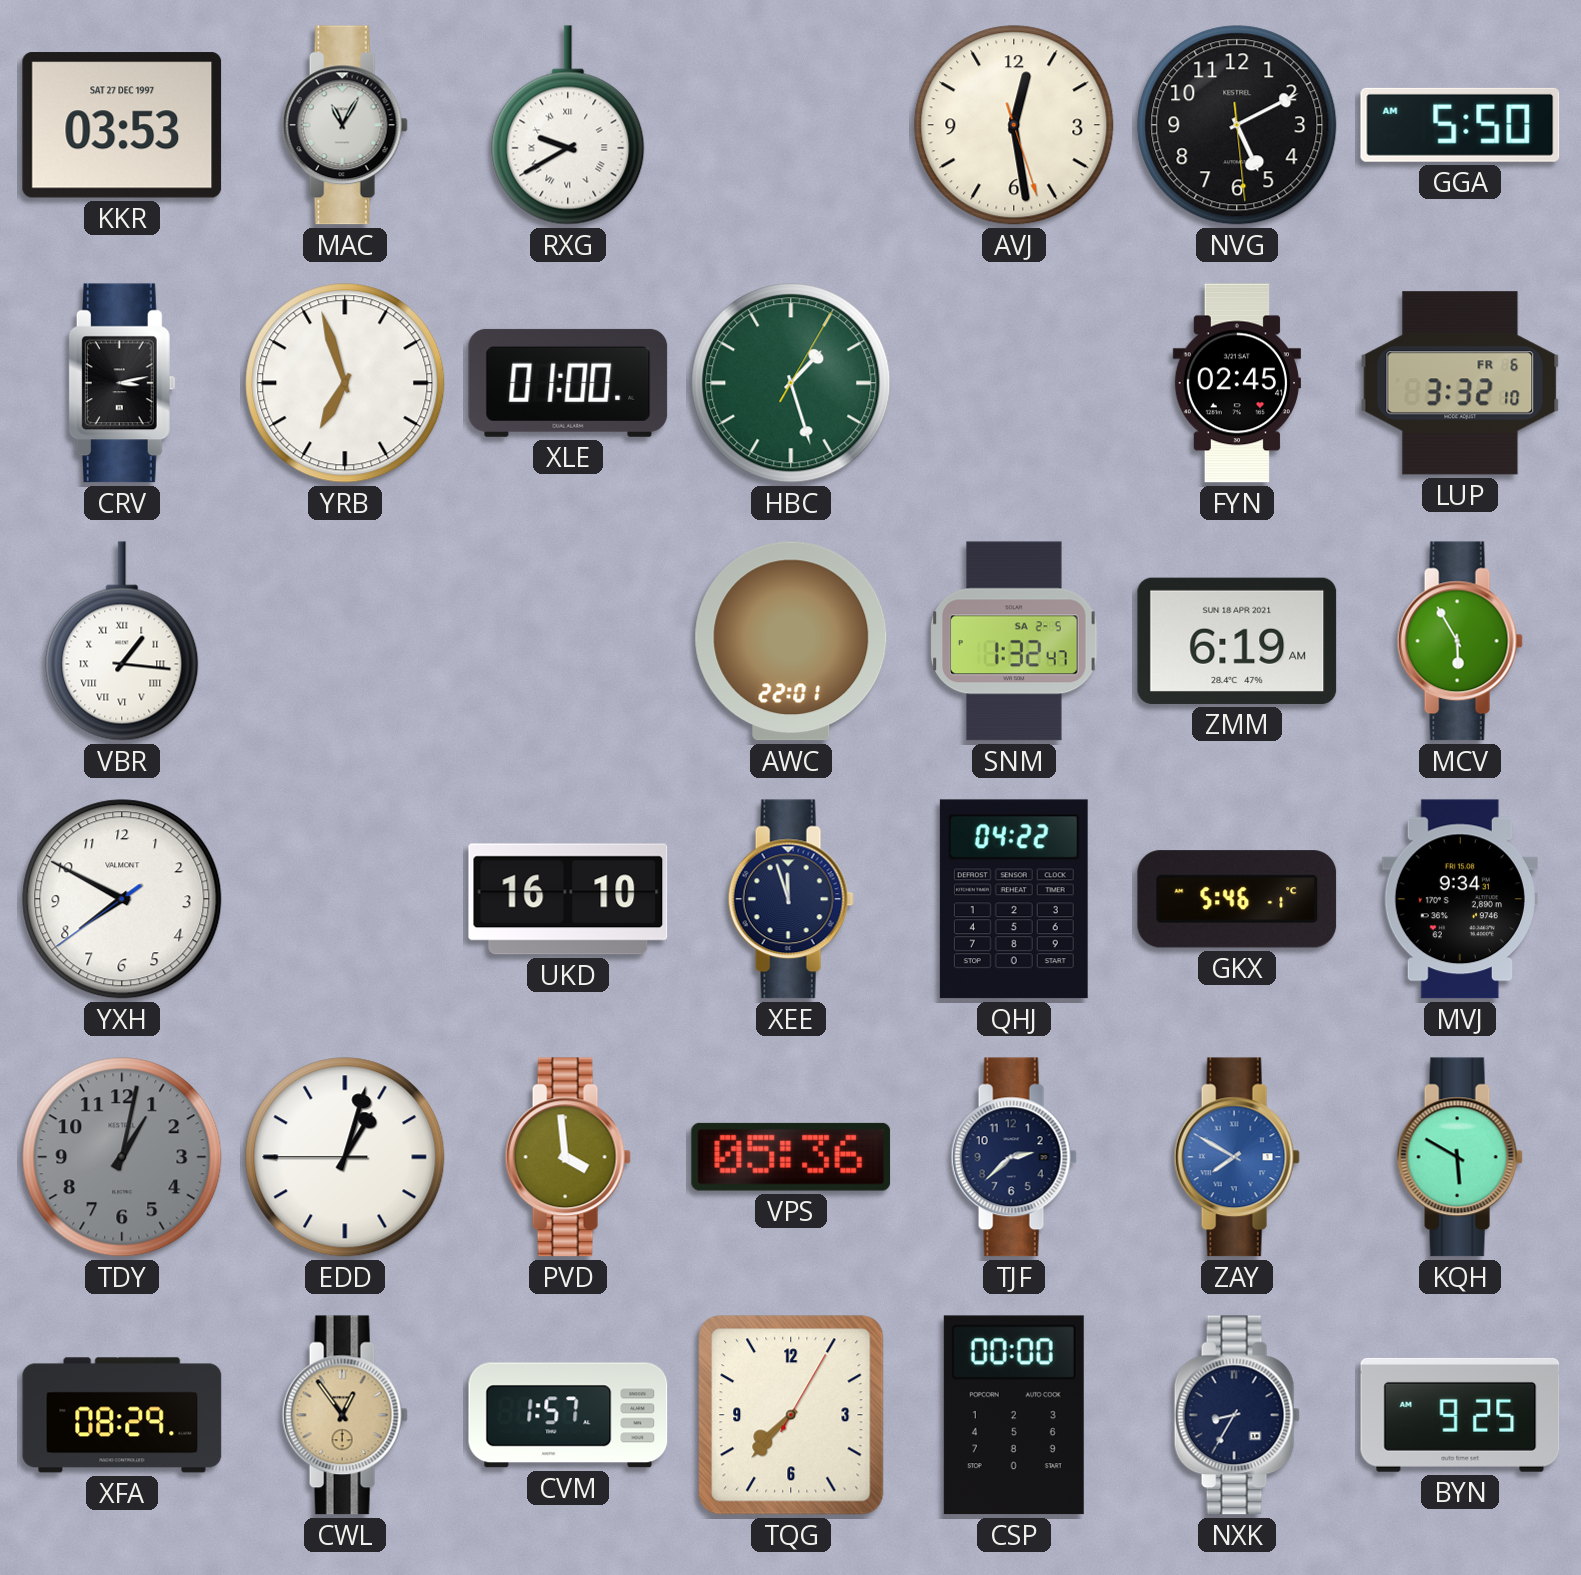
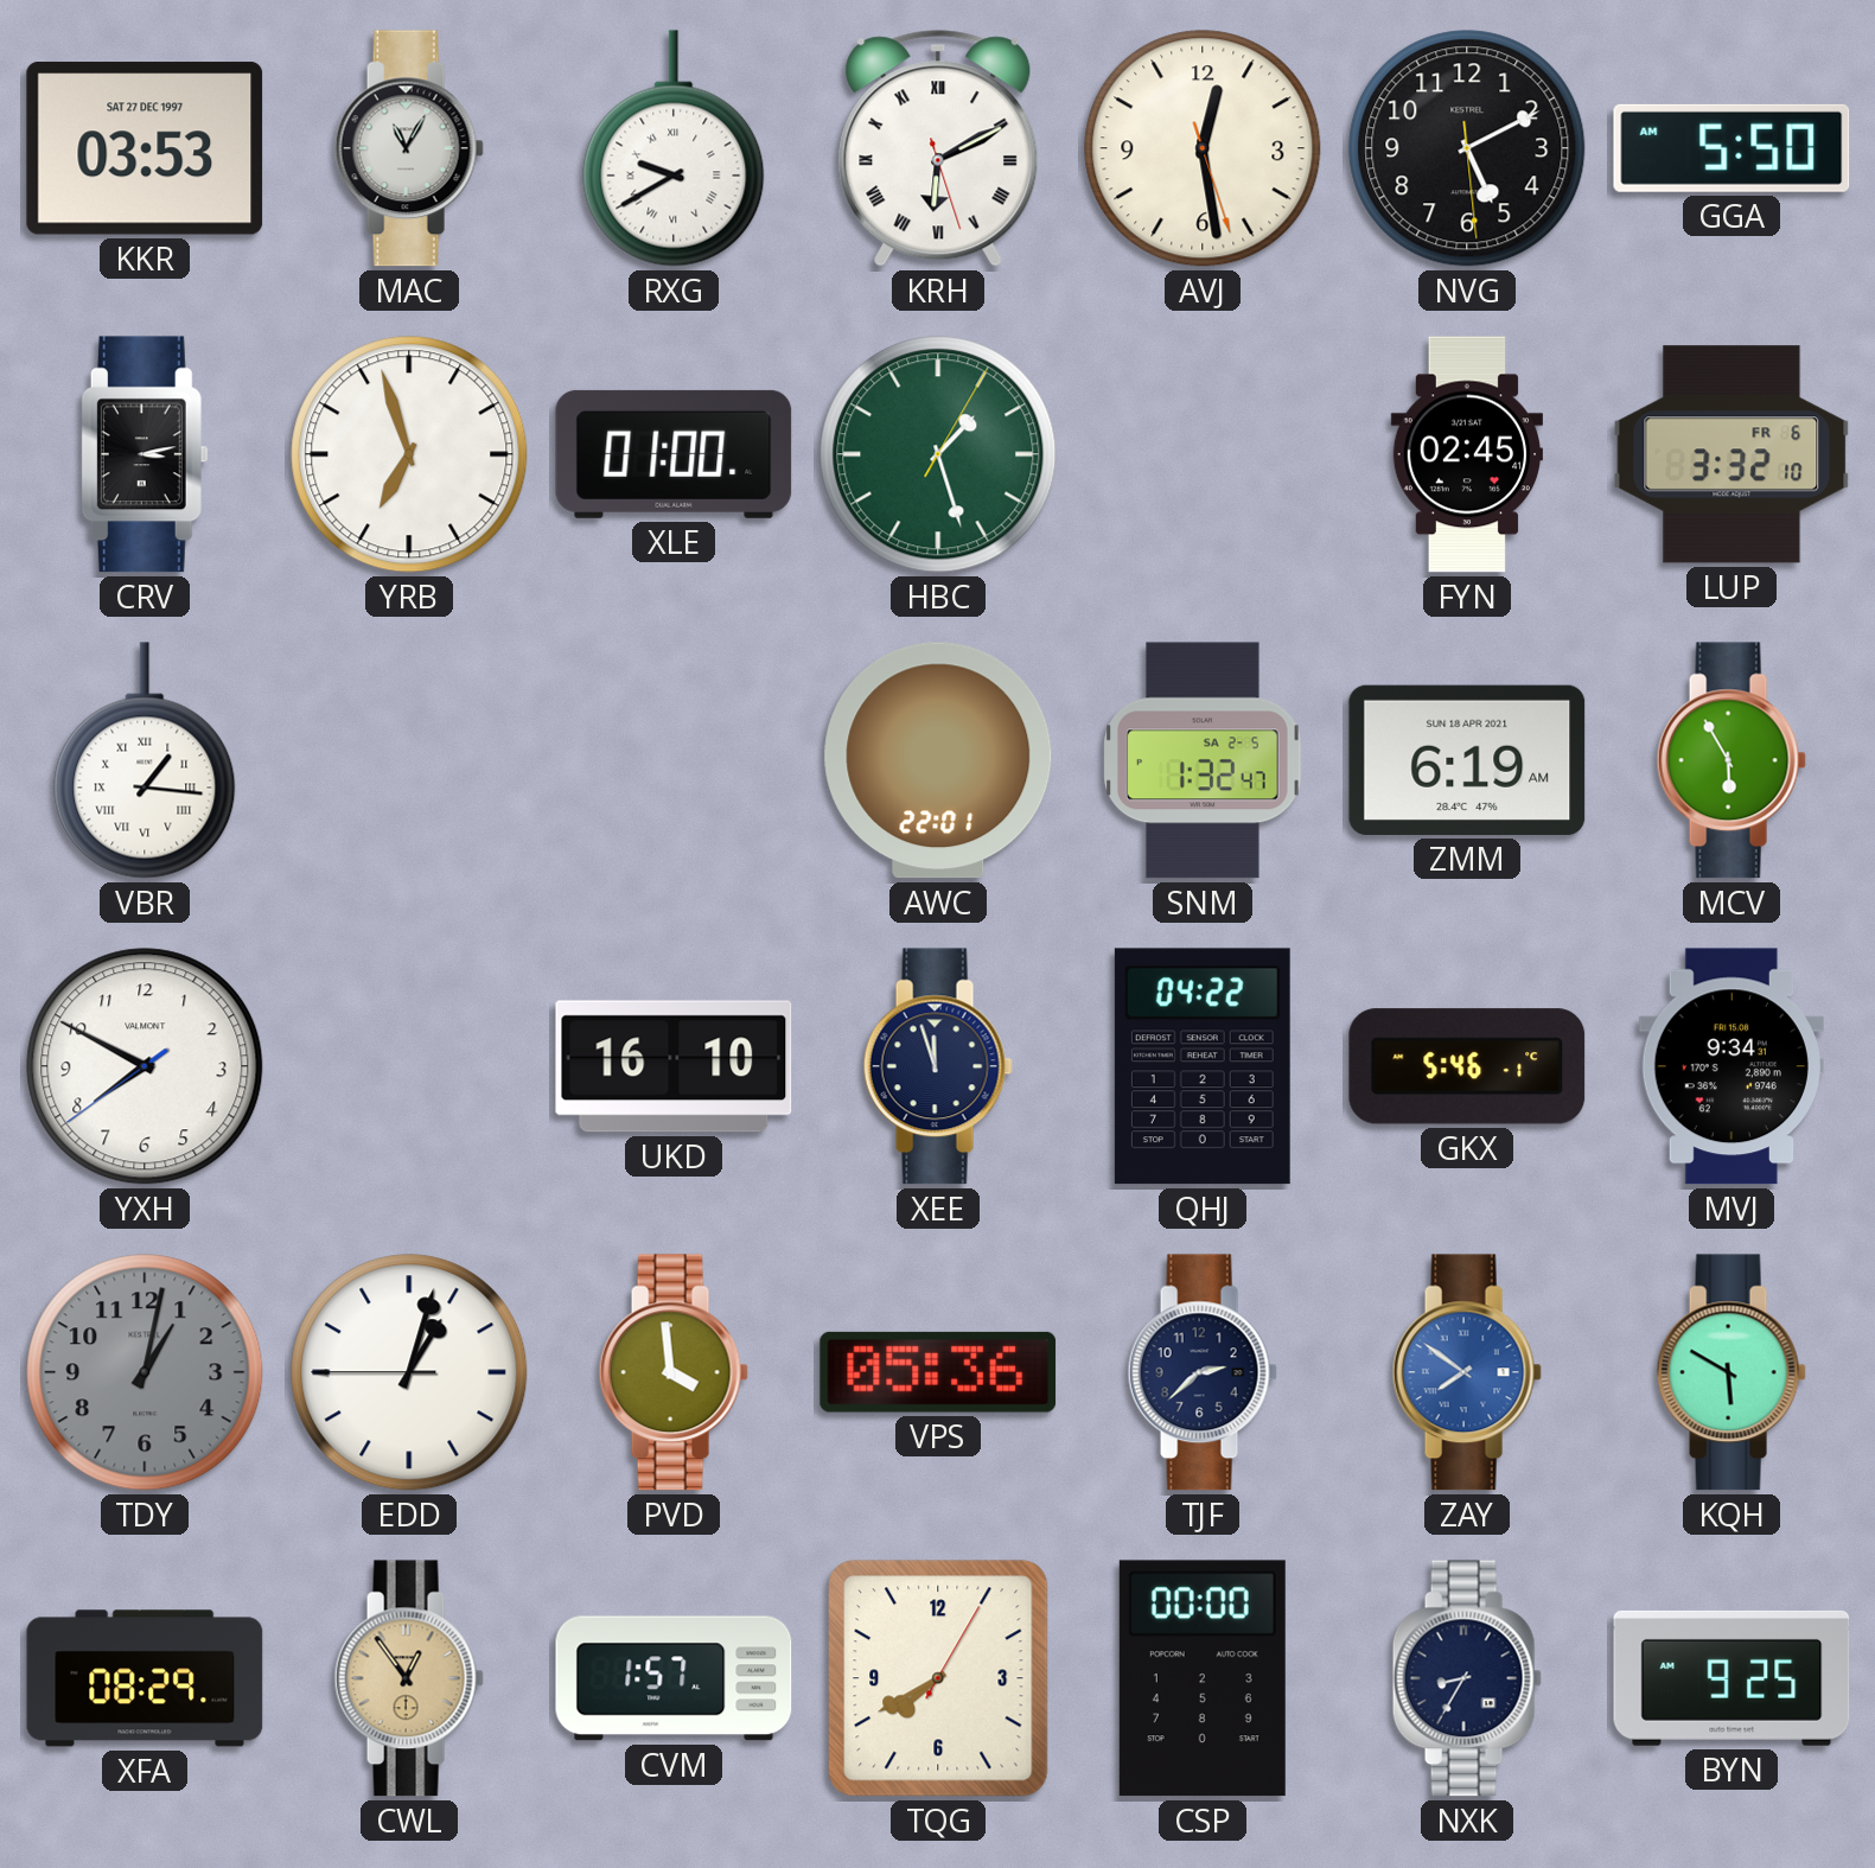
KRH: none -> 6:10
ZAY: 7:50 -> 7:51
TQG: 7:37 -> 7:40
